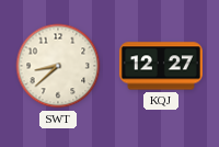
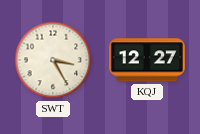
SWT: 8:38 -> 3:25
